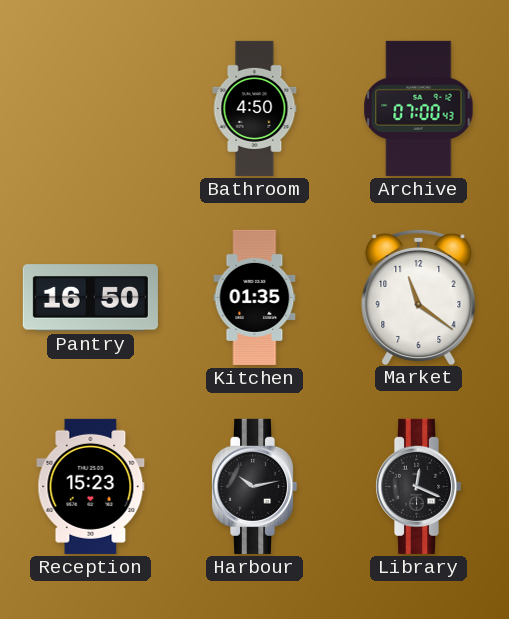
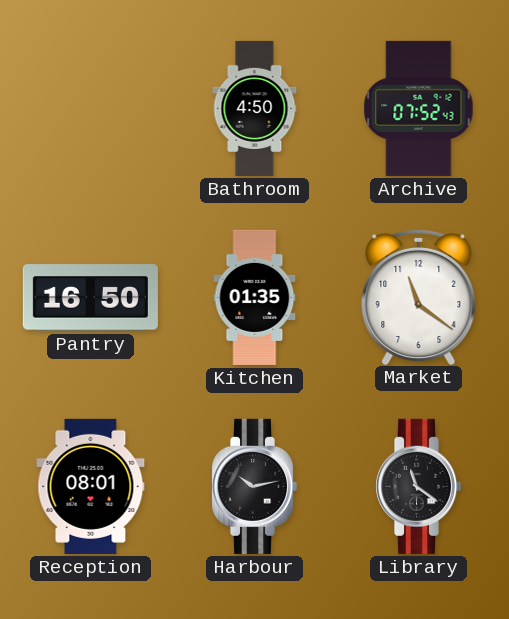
Archive: 07:00 -> 07:52
Reception: 15:23 -> 08:01
Library: 12:19 -> 11:21
